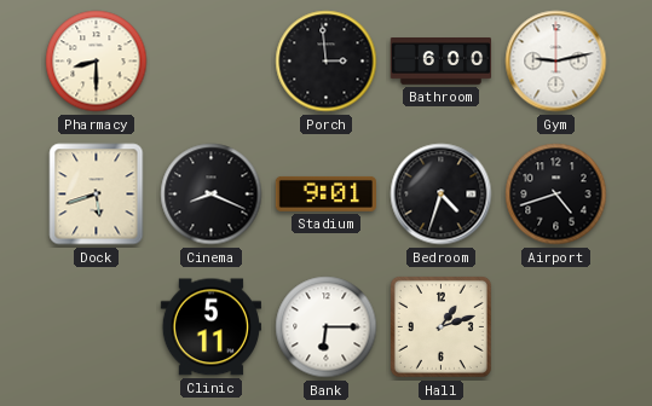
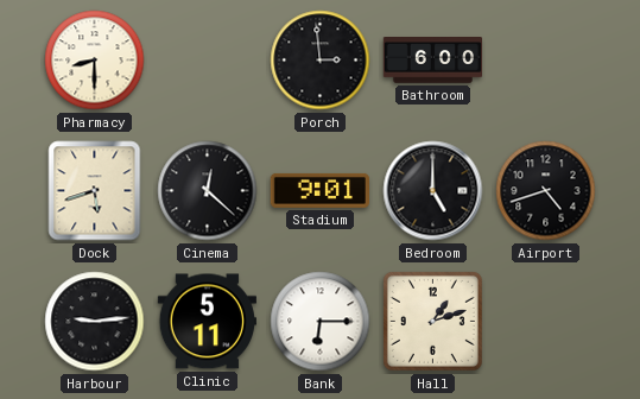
Gym: 9:13 -> none
Cinema: 8:19 -> 12:22
Bedroom: 4:33 -> 5:00
Harbour: none -> 9:14
